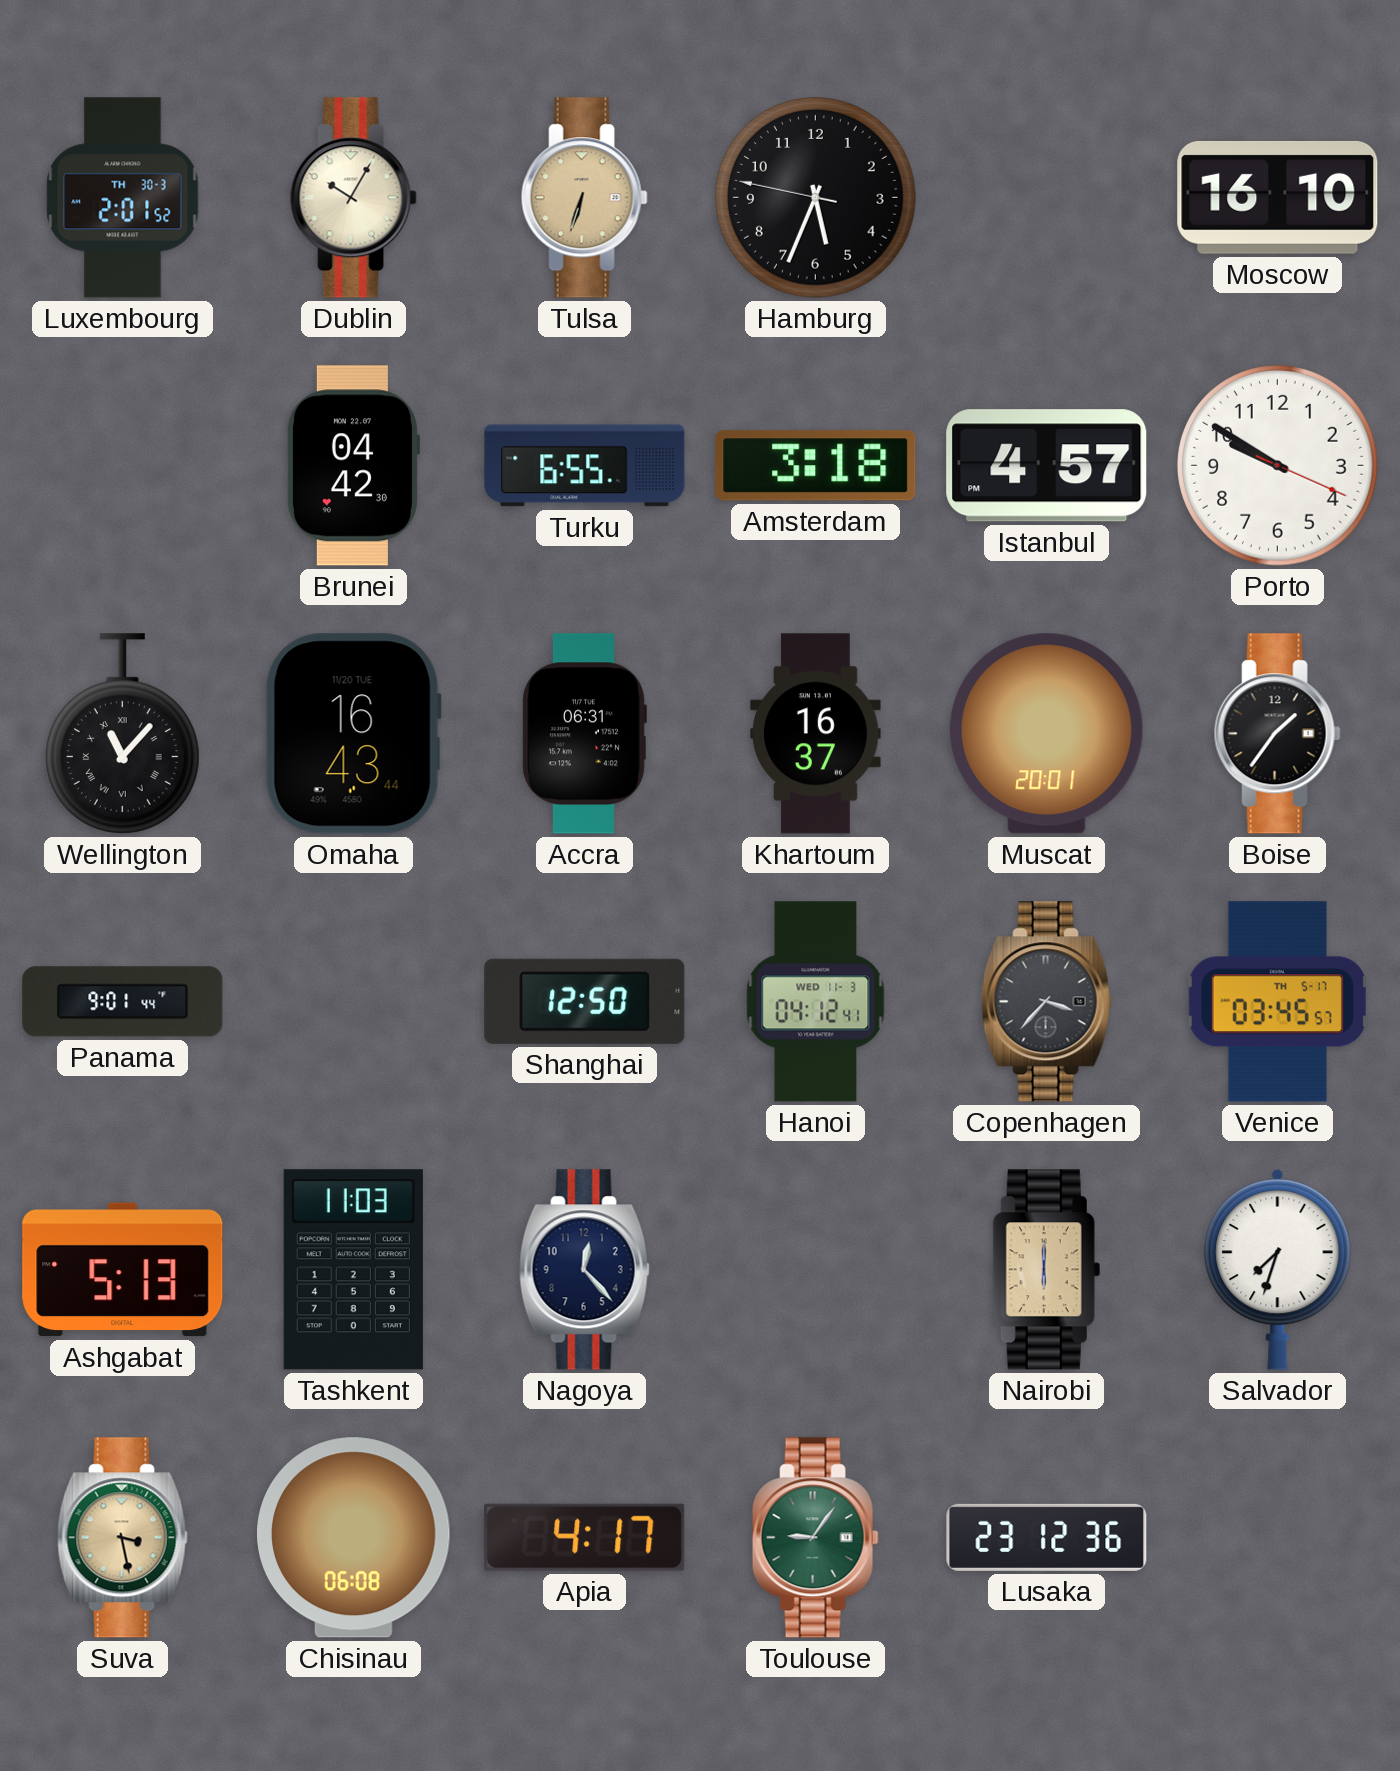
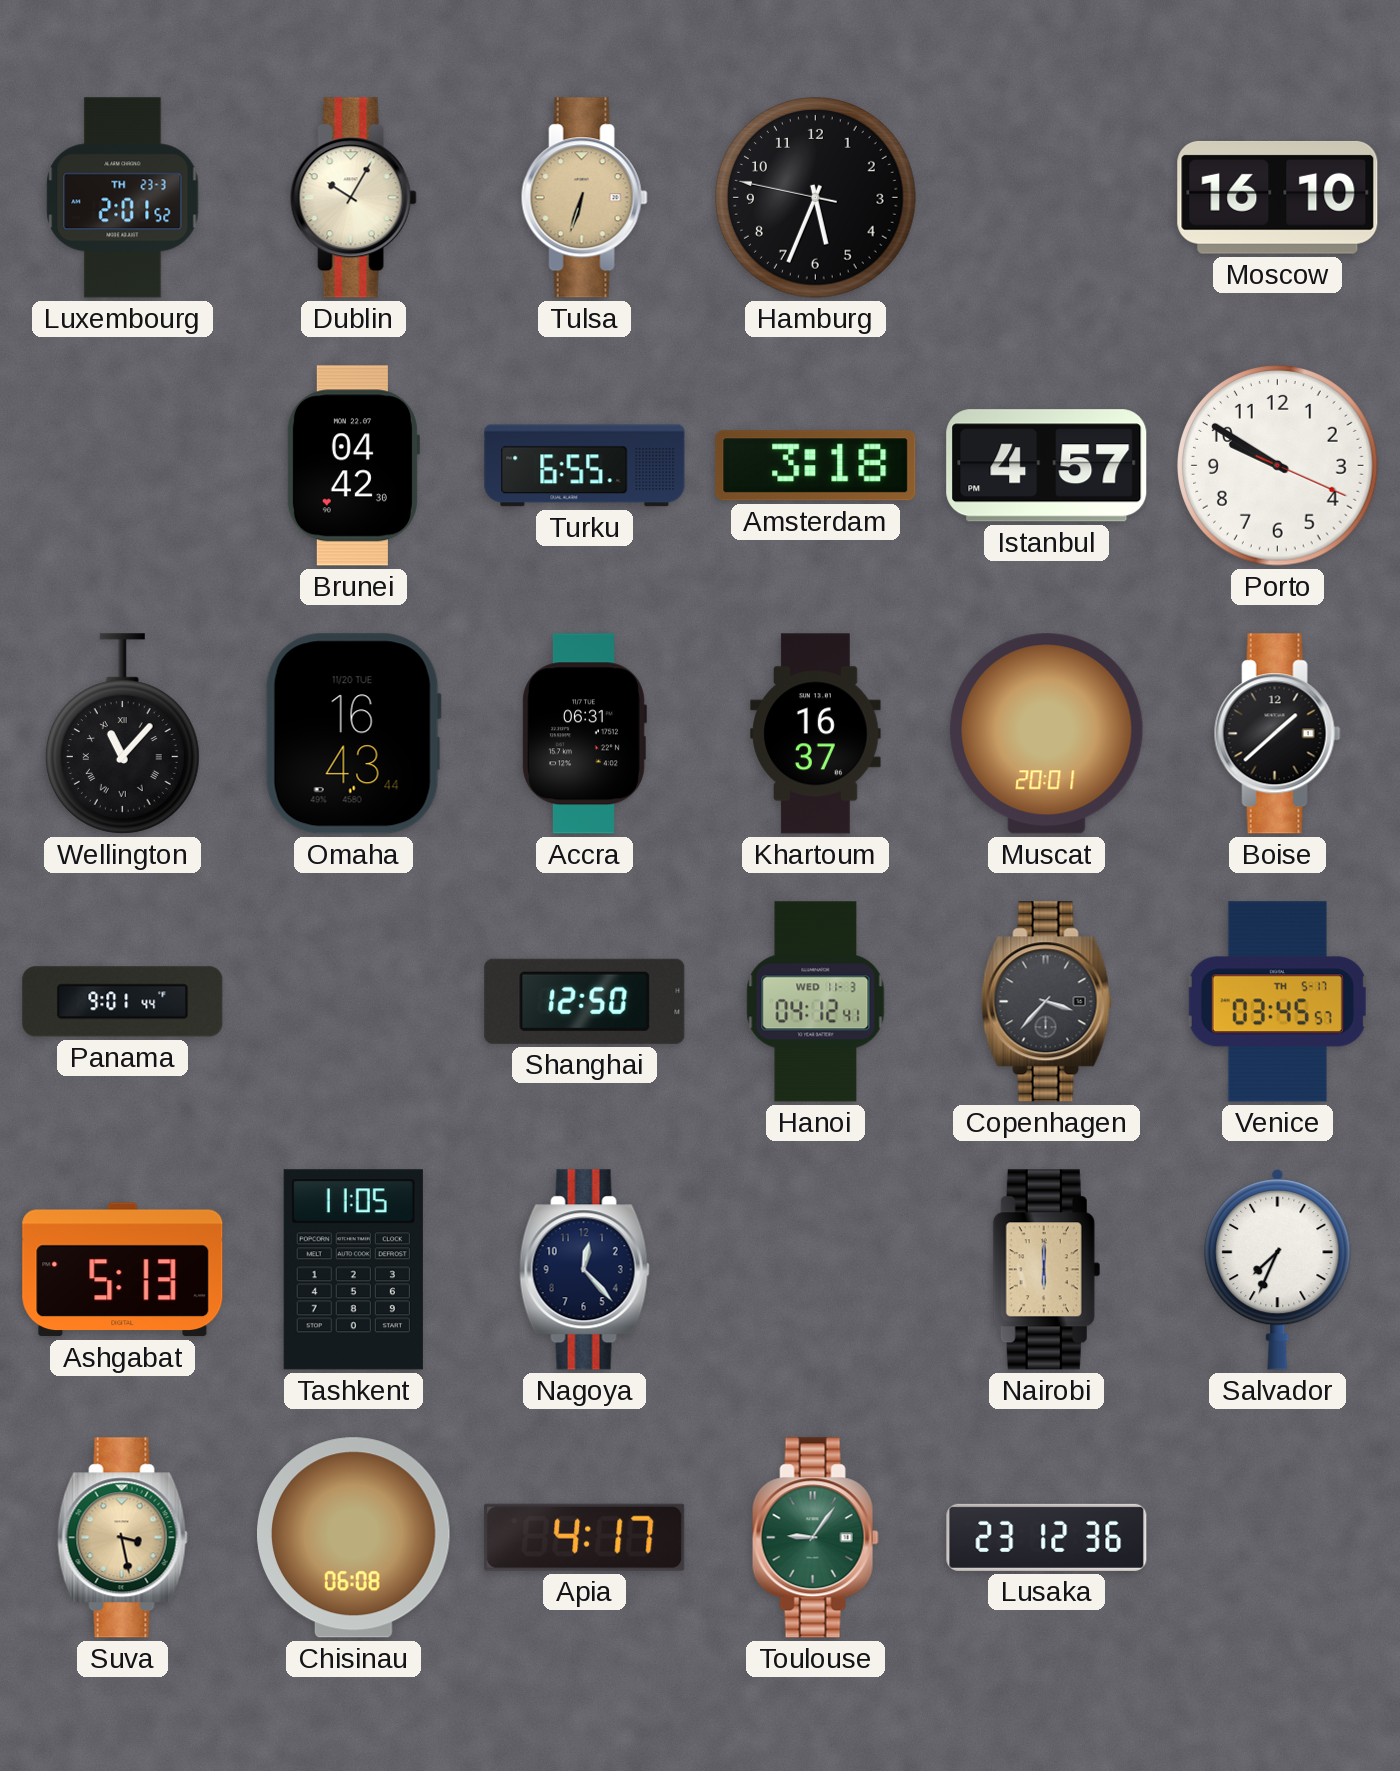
Luxembourg date: TH 30-3 -> TH 23-3
Boise: 1:36 -> 1:38
Tashkent: 11:03 -> 11:05
Salvador: 7:33 -> 7:34
